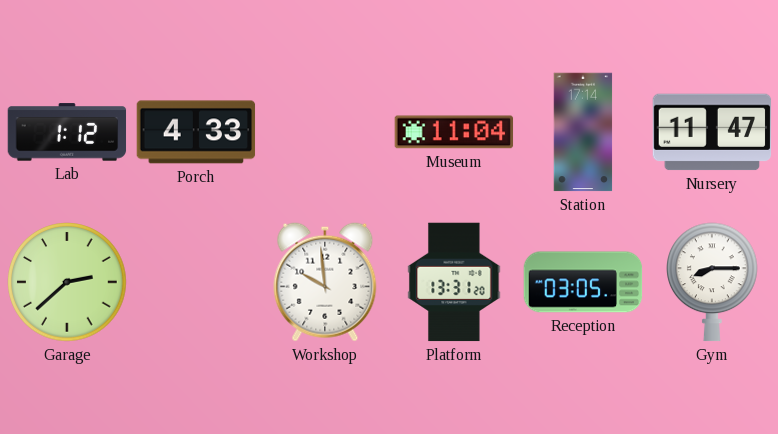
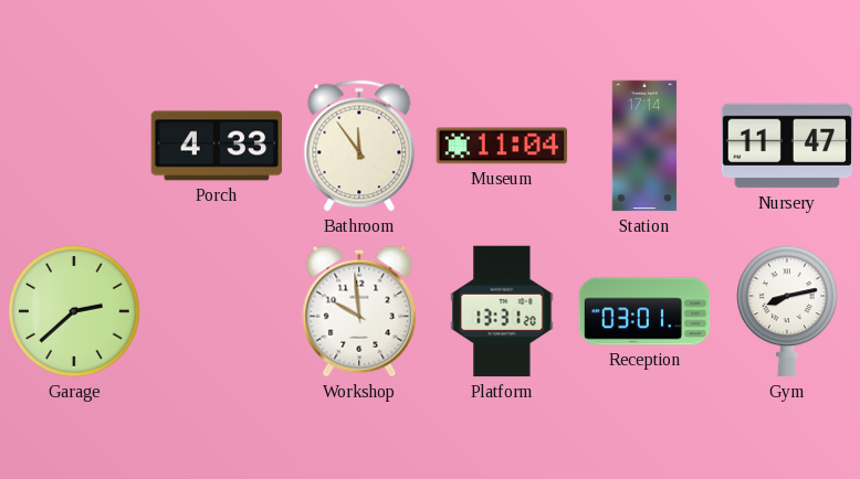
Lab: 1:12 -> none
Bathroom: none -> 11:54
Reception: 03:05 -> 03:01
Gym: 8:15 -> 8:13
